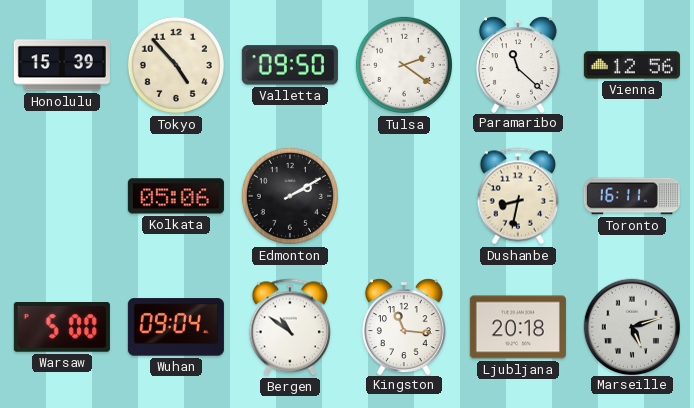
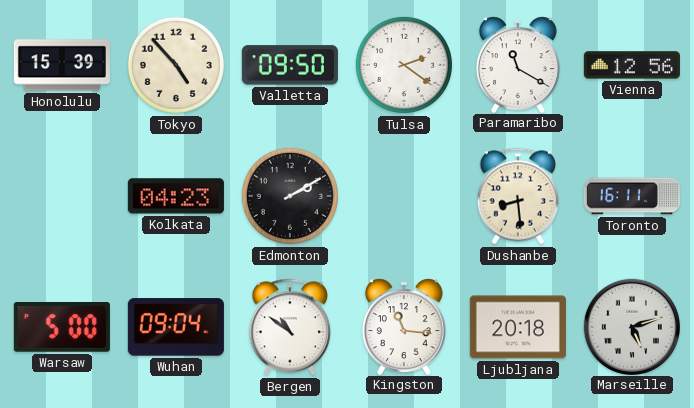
Paramaribo: 11:22 -> 11:20
Kolkata: 05:06 -> 04:23
Dushanbe: 8:32 -> 8:29
